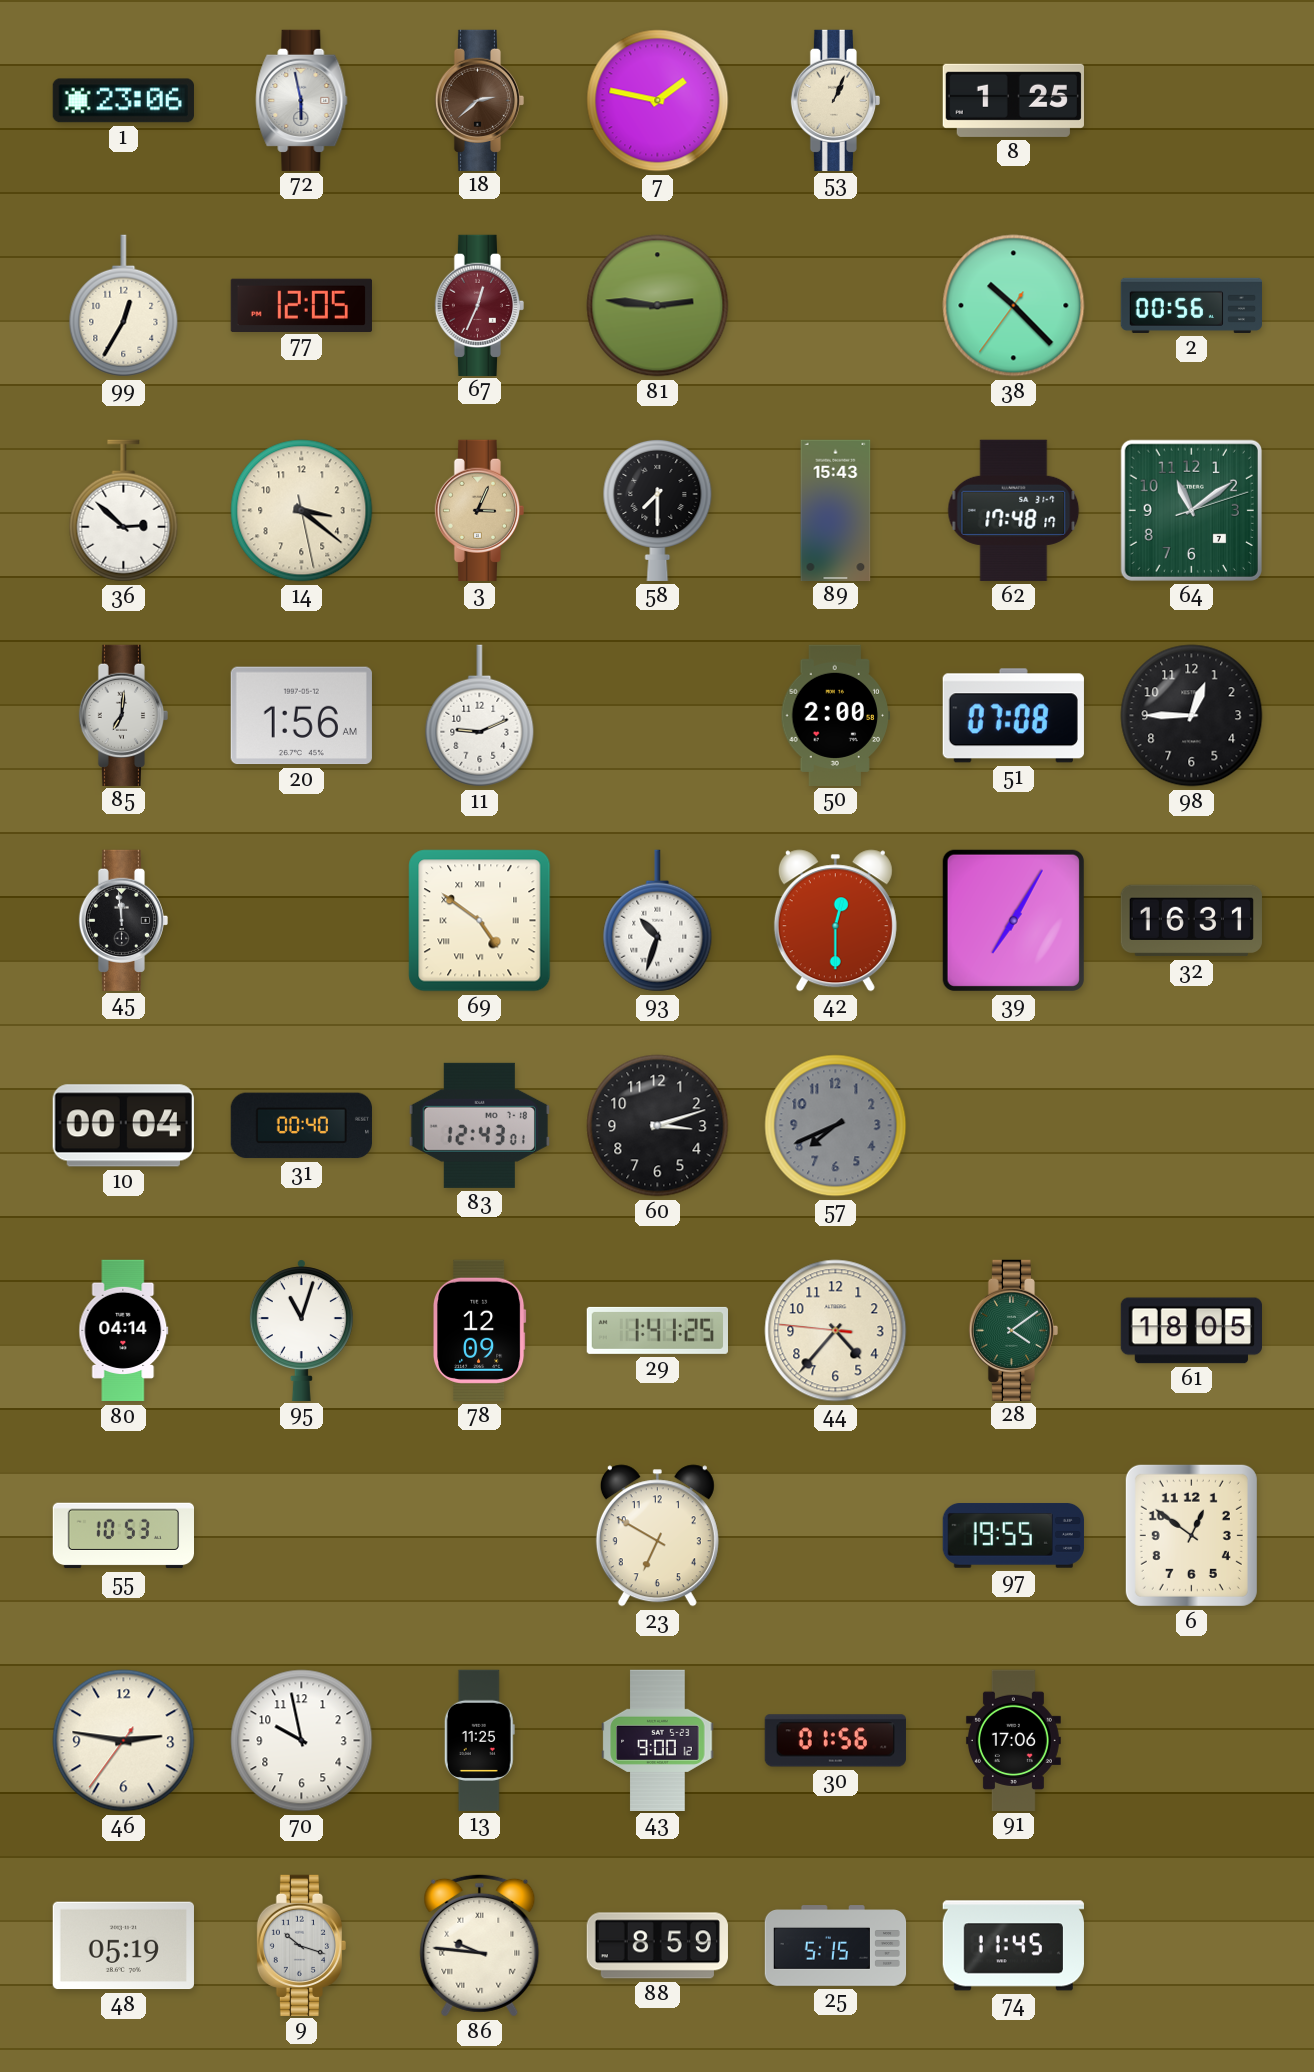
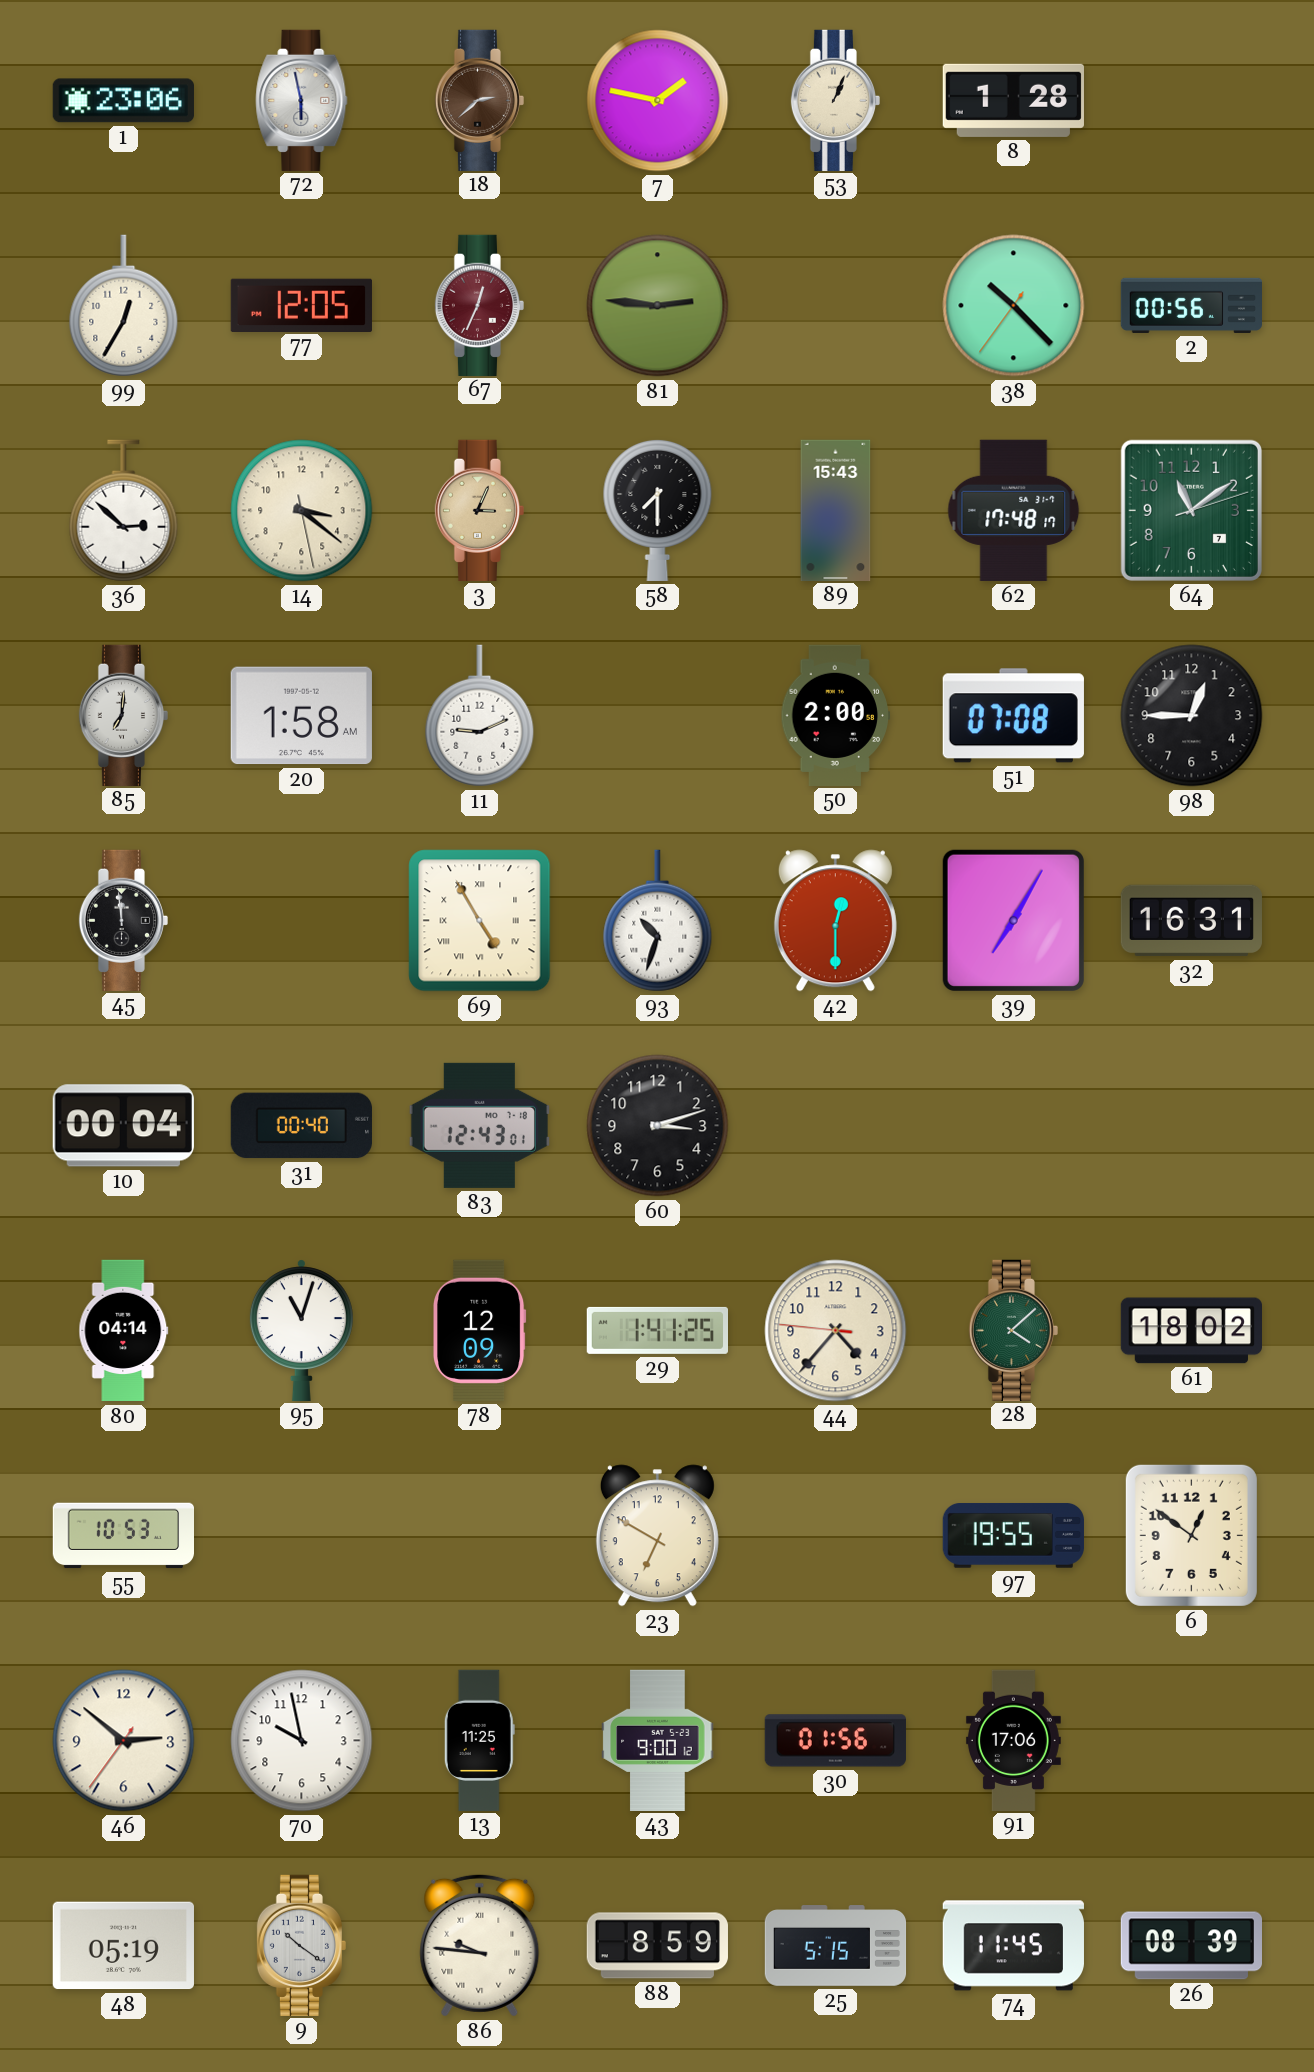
8: 1:25 -> 1:28
20: 1:56 -> 1:58
69: 4:51 -> 4:55
57: 7:41 -> none
28: 4:09 -> 4:08
61: 18:05 -> 18:02
46: 2:46 -> 2:51
9: 10:18 -> 10:21
26: none -> 08:39
